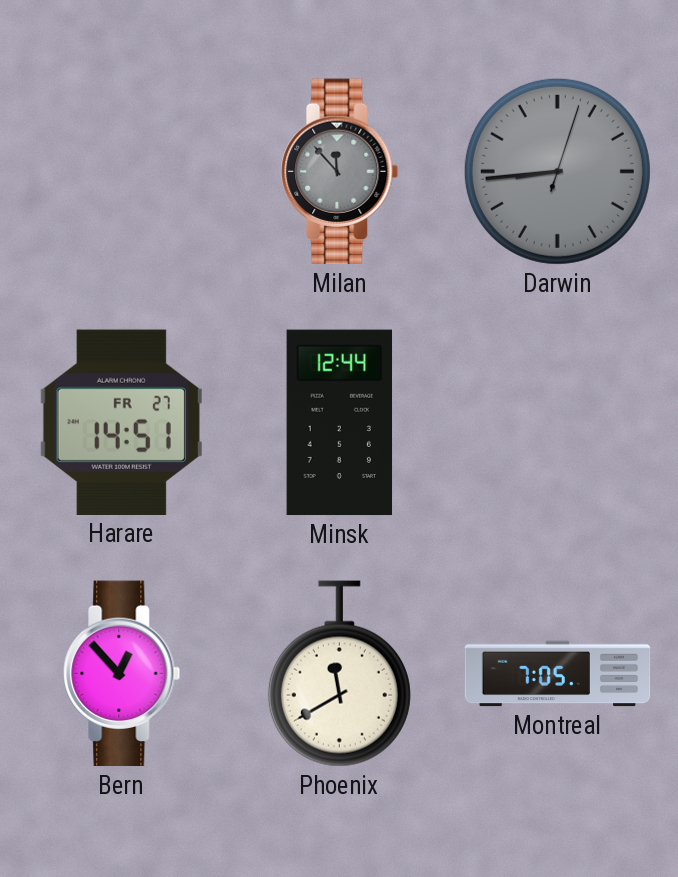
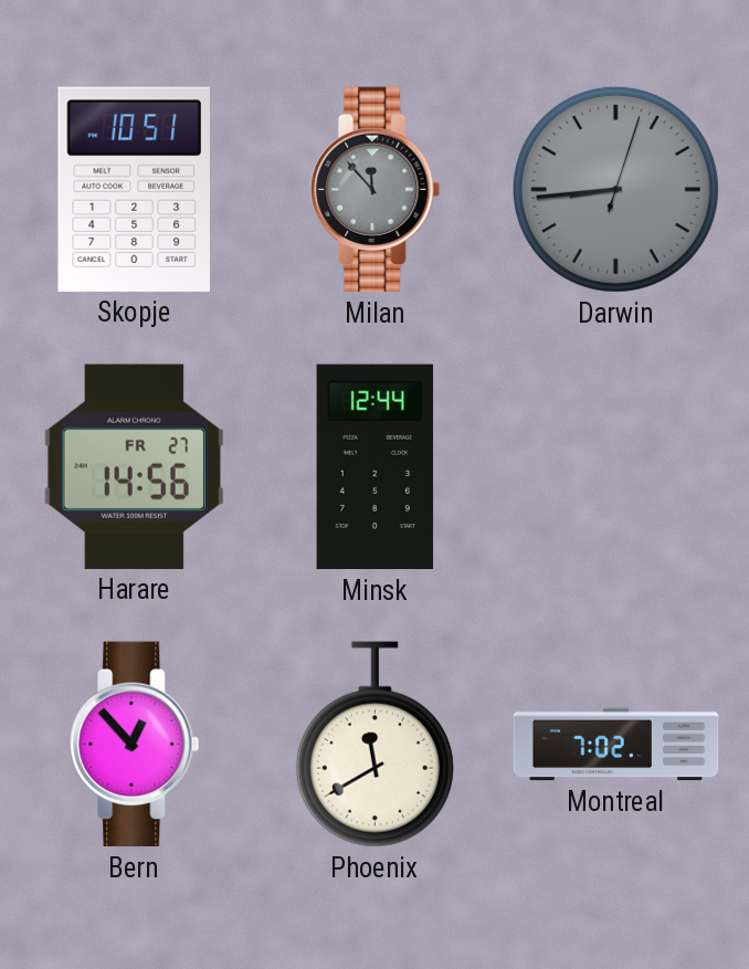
Skopje: none -> 10:51
Harare: 14:51 -> 14:56
Montreal: 7:05 -> 7:02
